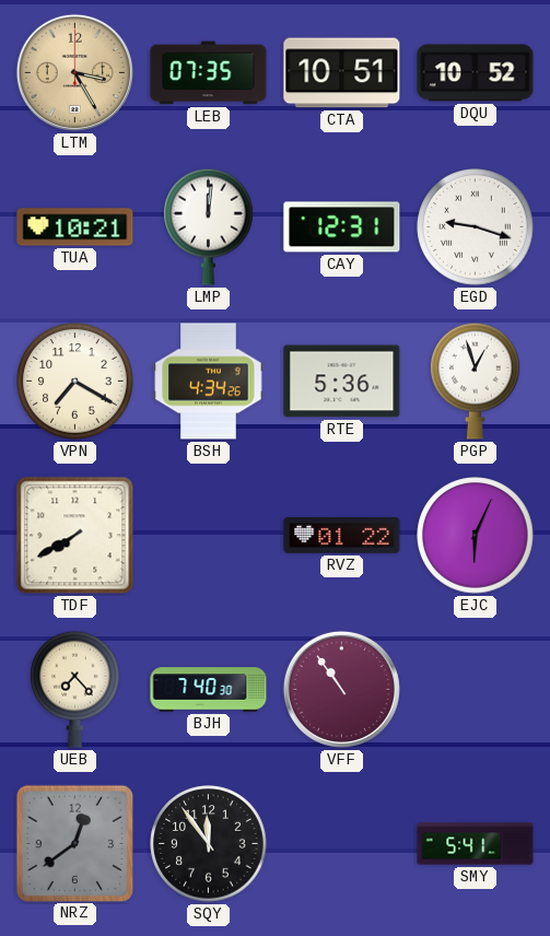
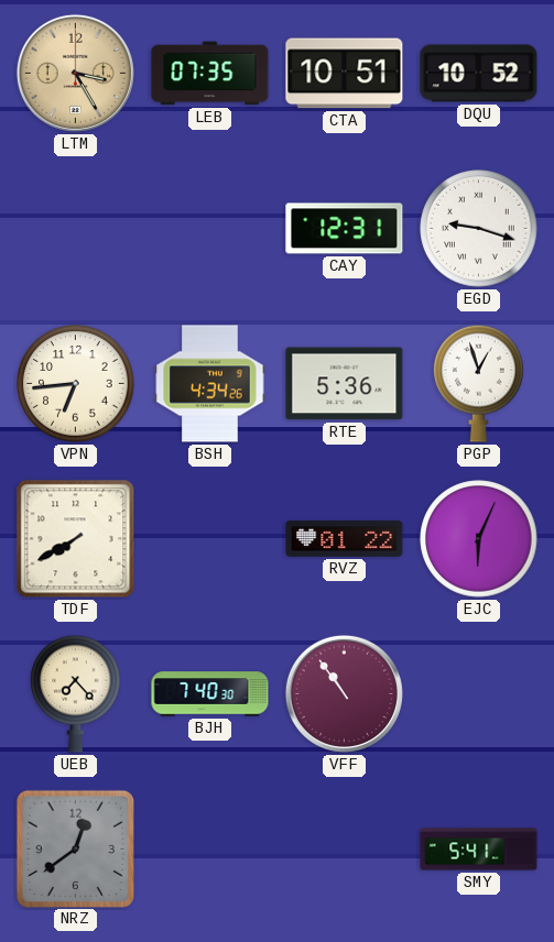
TUA: 10:21 -> none
LMP: 12:01 -> none
VPN: 7:20 -> 6:44
SQY: 11:54 -> none
